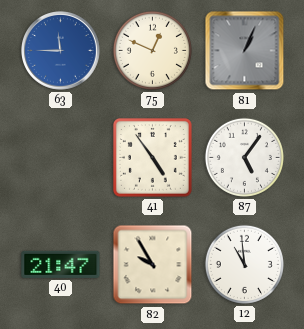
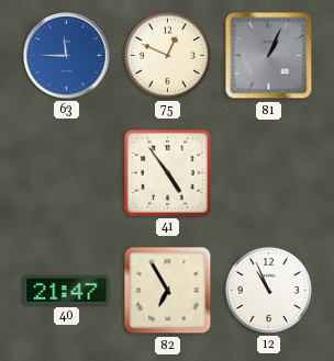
87: 5:06 -> none
82: 9:55 -> 6:55
12: 10:59 -> 10:56
